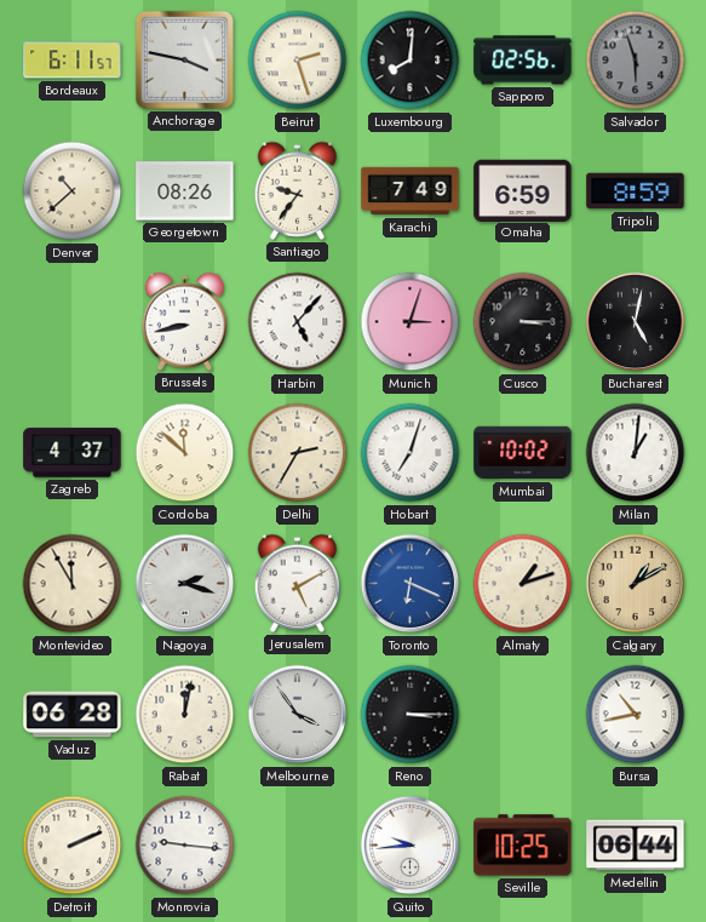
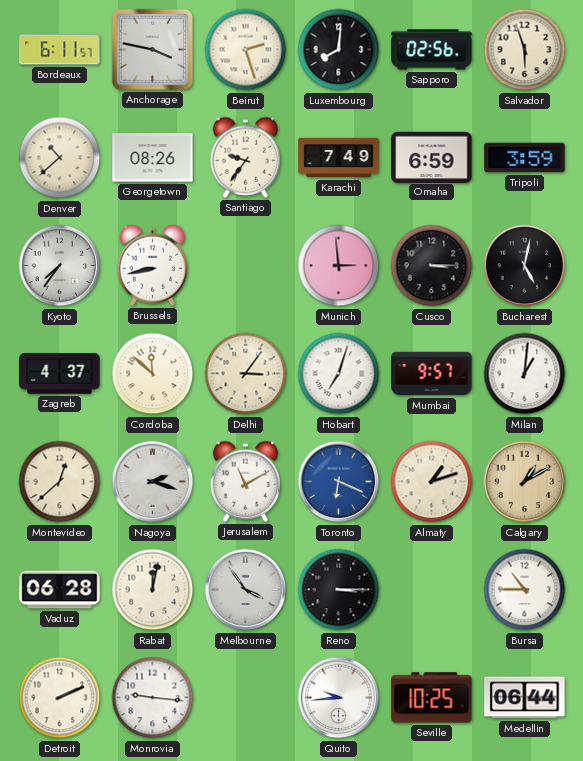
Salvador dial: grey -> cream
Tripoli: 8:59 -> 3:59
Kyoto: none -> 7:36
Harbin: 5:07 -> none
Munich: 3:03 -> 2:59
Delhi: 2:35 -> 3:06
Mumbai: 10:02 -> 9:57
Montevideo: 11:55 -> 12:38
Jerusalem: 5:10 -> 11:10
Bursa: 10:43 -> 10:45
